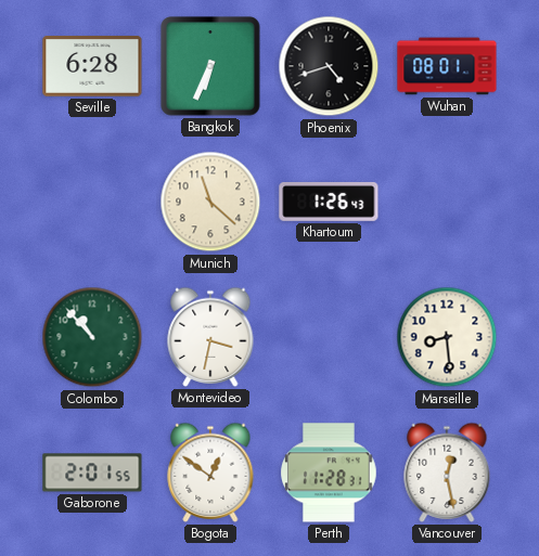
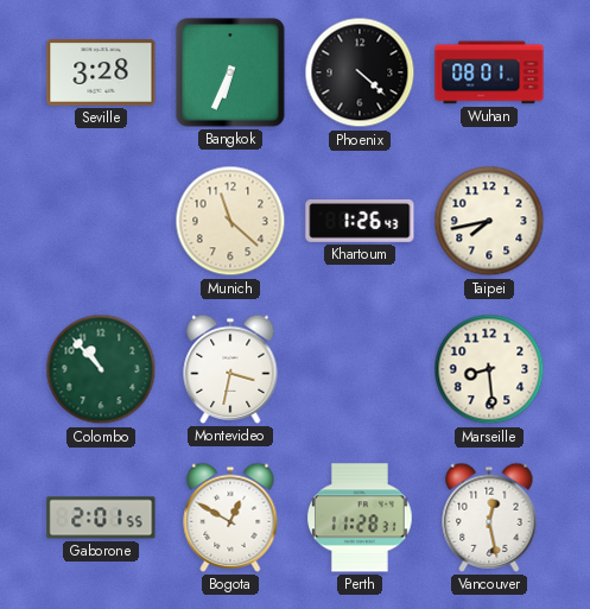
Seville: 6:28 -> 3:28
Phoenix: 4:42 -> 4:22
Taipei: none -> 7:43
Bogota: 12:51 -> 12:50
